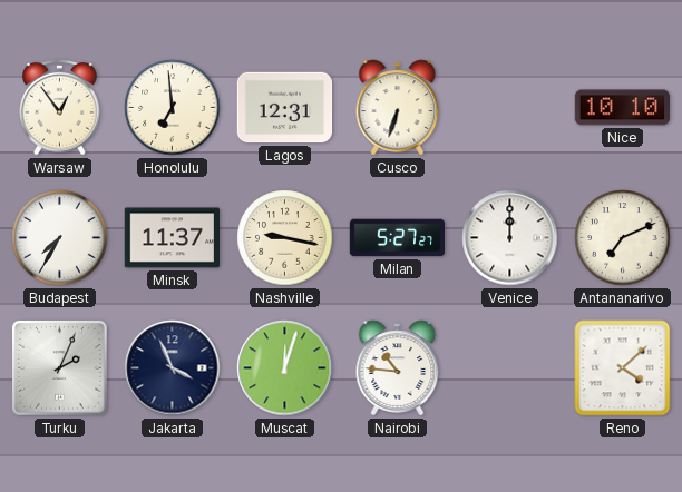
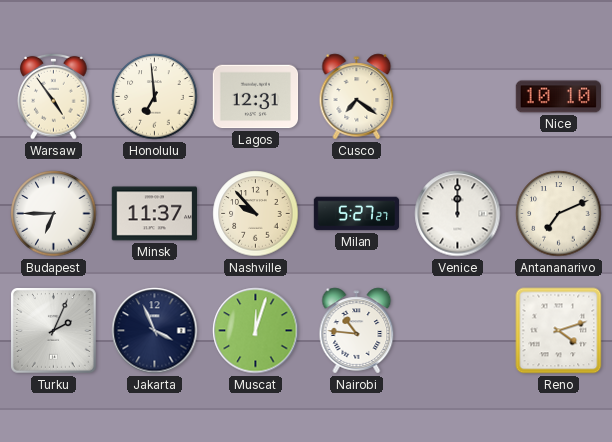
Warsaw: 12:54 -> 4:54
Cusco: 6:33 -> 7:21
Budapest: 7:35 -> 6:45
Nashville: 9:17 -> 9:53
Reno: 4:08 -> 4:12
